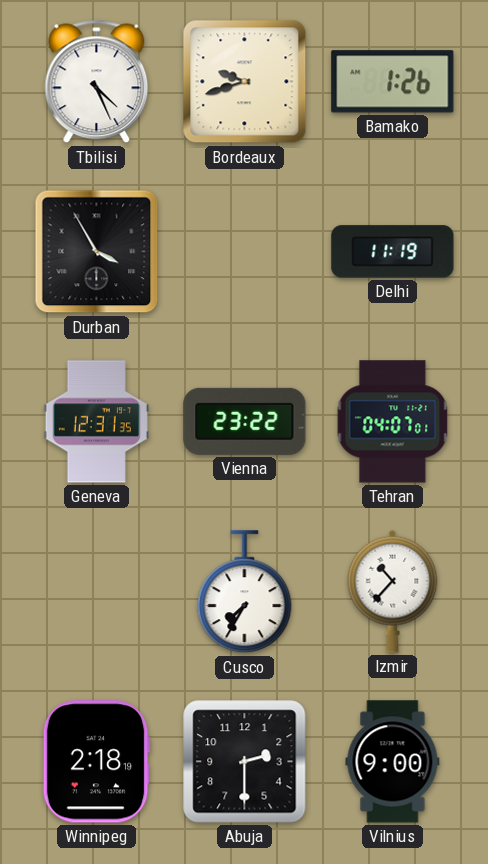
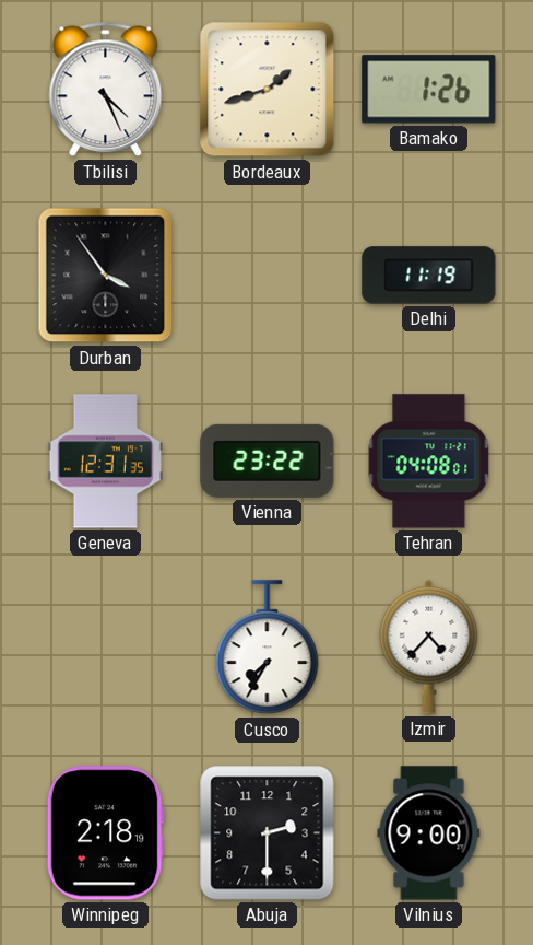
Bordeaux: 9:42 -> 1:42
Durban: 3:55 -> 3:54
Tehran: 04:07 -> 04:08
Izmir: 10:37 -> 4:37
